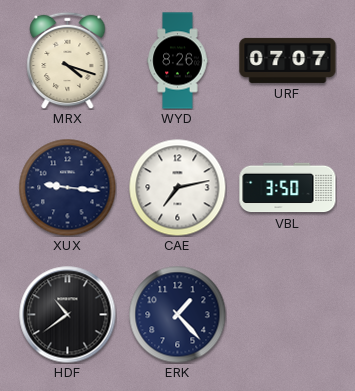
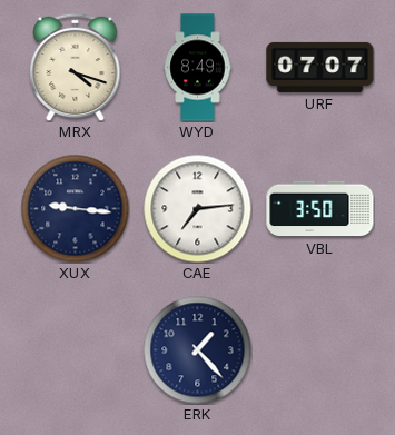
WYD: 8:26 -> 8:49
CAE: 7:13 -> 7:14
HDF: 10:39 -> none
